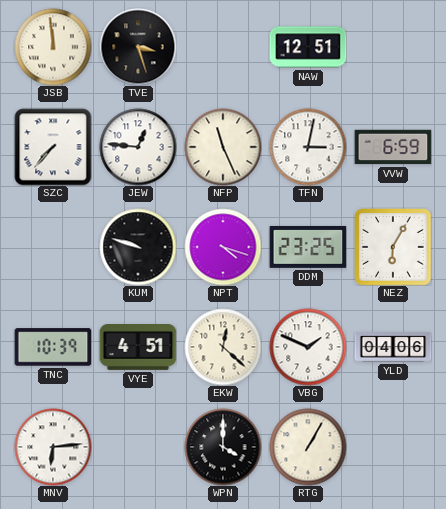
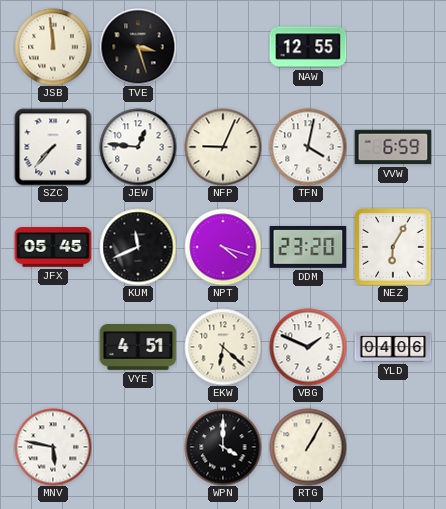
NAW: 12:51 -> 12:55
NFP: 11:26 -> 9:04
TFN: 3:02 -> 4:02
JFX: none -> 05:45
KUM: 9:48 -> 11:41
DDM: 23:25 -> 23:20
TNC: 10:39 -> none
EKW: 12:22 -> 6:22
MNV: 6:14 -> 5:47
